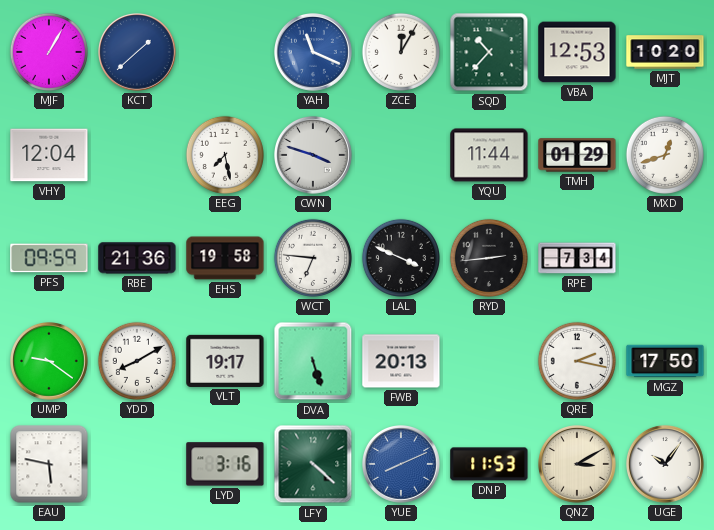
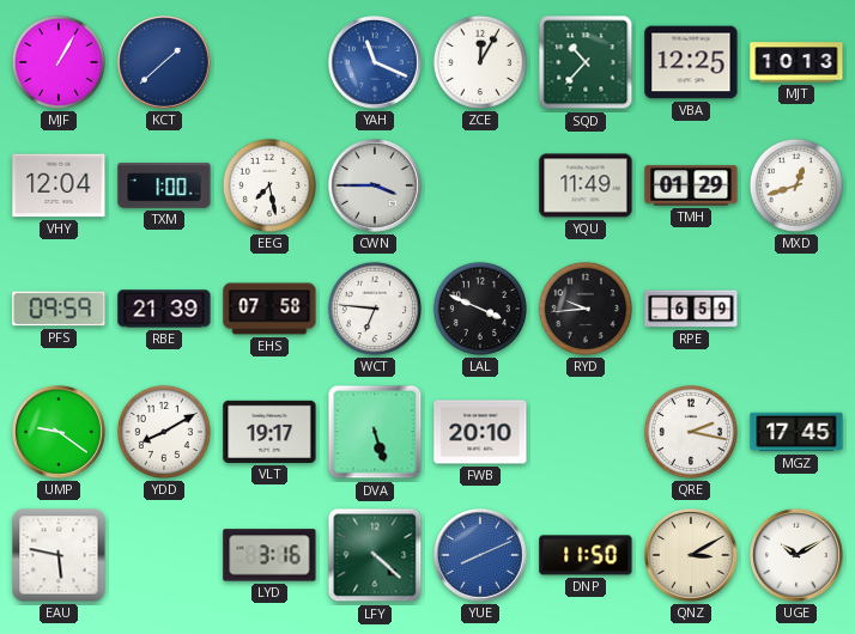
VBA: 12:53 -> 12:25
MJT: 10:20 -> 10:13
TXM: none -> 1:00
CWN: 3:48 -> 3:45
YQU: 11:44 -> 11:49
RBE: 21:36 -> 21:39
EHS: 19:58 -> 07:58
RYD: 2:44 -> 9:44
RPE: 7:34 -> 6:59
FWB: 20:13 -> 20:10
MGZ: 17:50 -> 17:45
DNP: 11:53 -> 11:50
UGE: 10:06 -> 10:10
